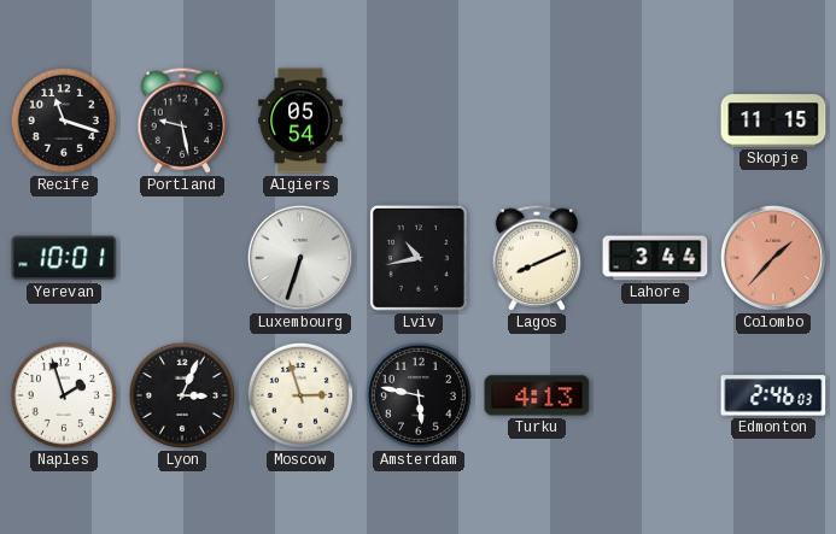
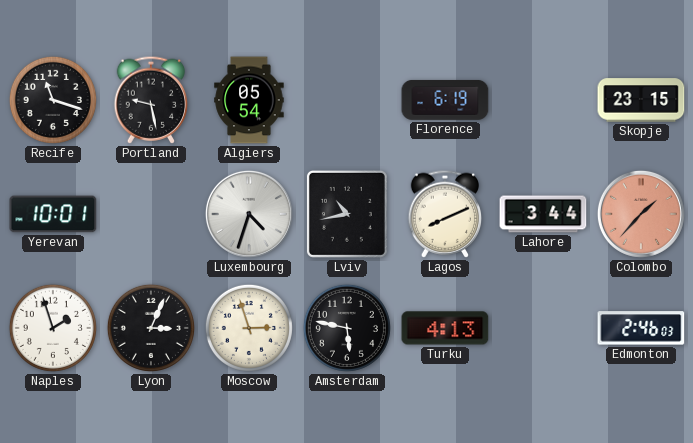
Florence: none -> 6:19
Skopje: 11:15 -> 23:15
Luxembourg: 6:33 -> 4:33
